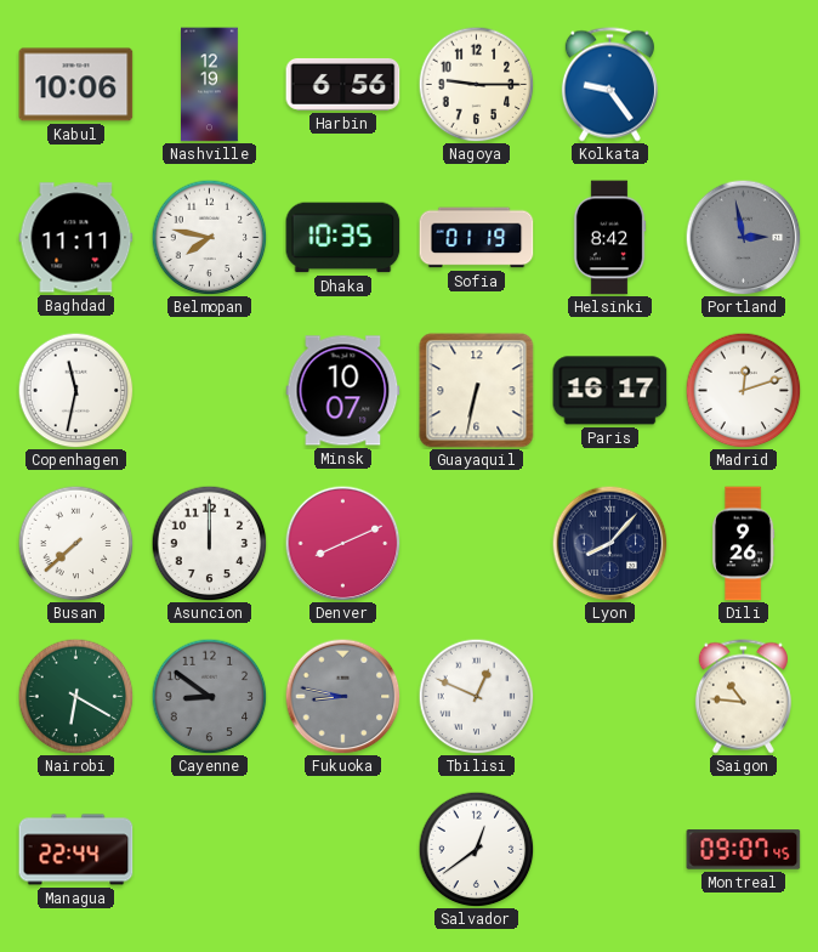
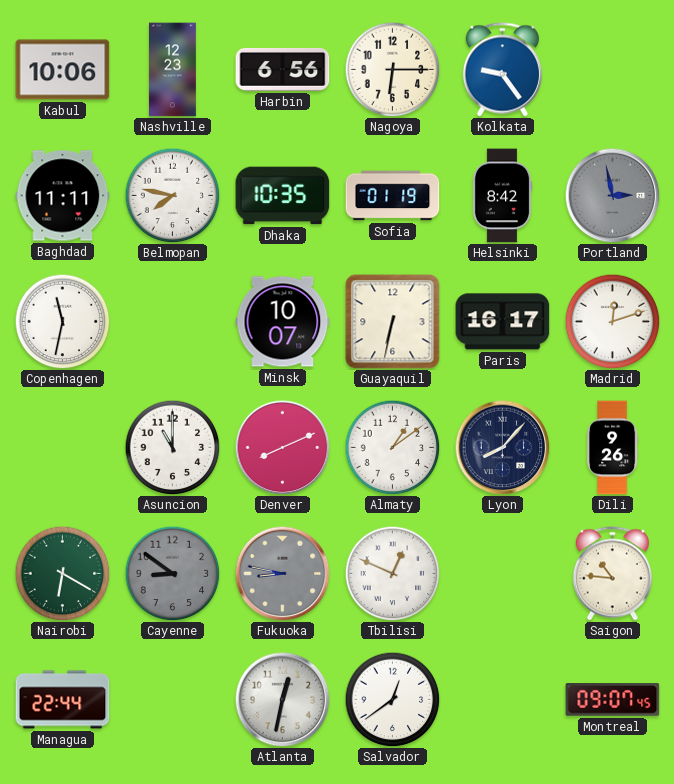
Nashville: 12:19 -> 12:23
Nagoya: 9:15 -> 6:15
Busan: 7:38 -> none
Asuncion: 12:00 -> 11:00
Almaty: none -> 1:09
Atlanta: none -> 12:32
